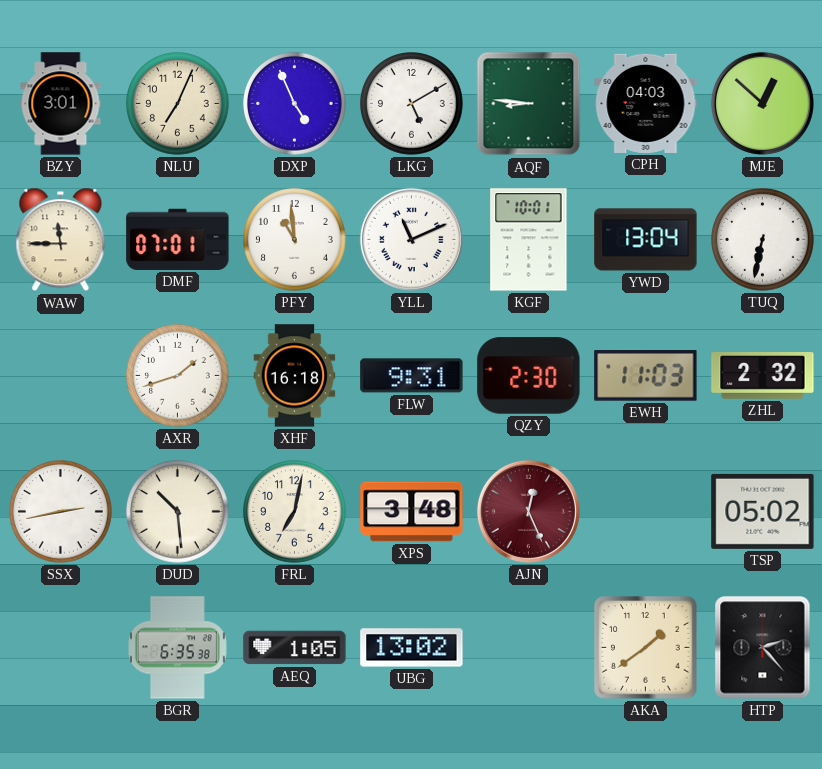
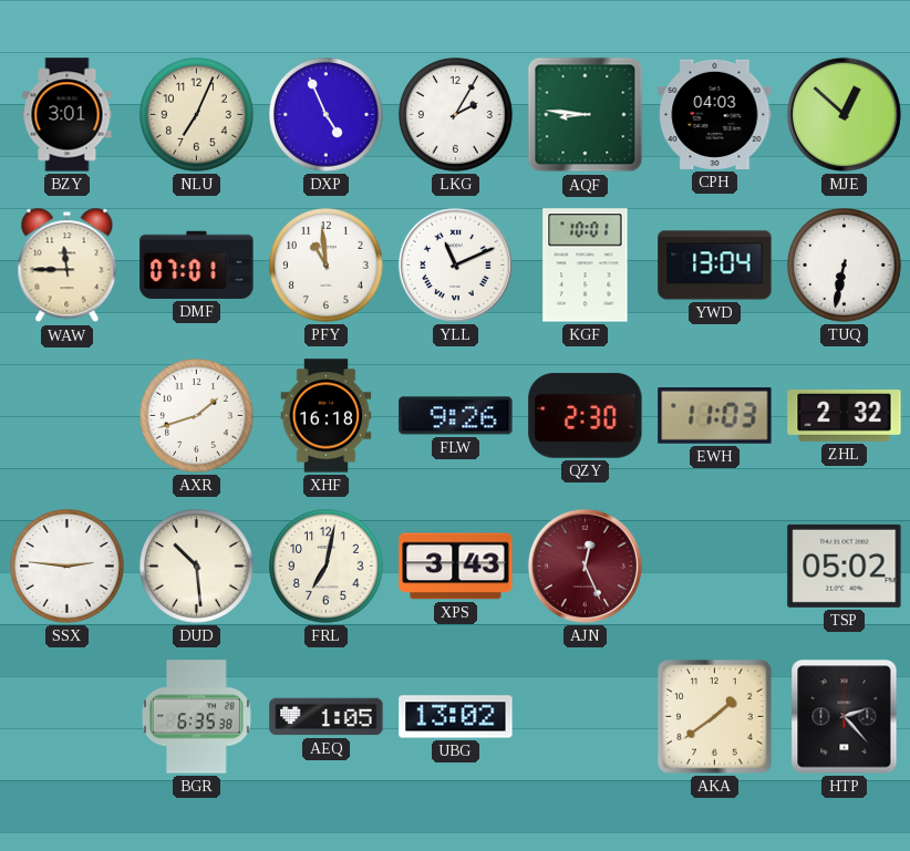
LKG: 5:10 -> 2:05
FLW: 9:31 -> 9:26
SSX: 2:43 -> 2:46
XPS: 3:48 -> 3:43
